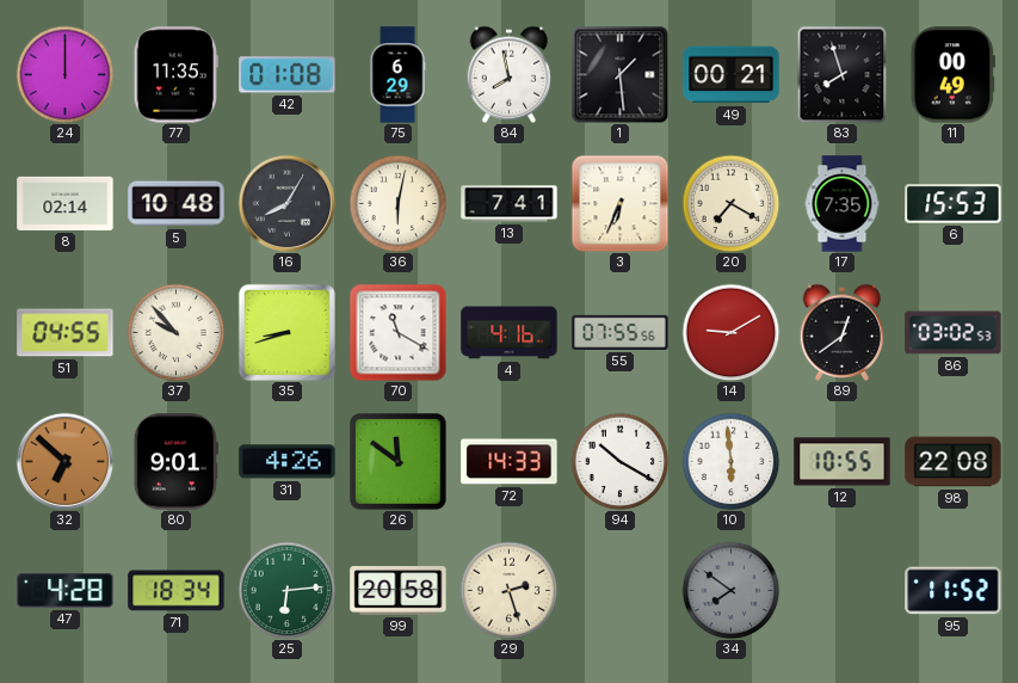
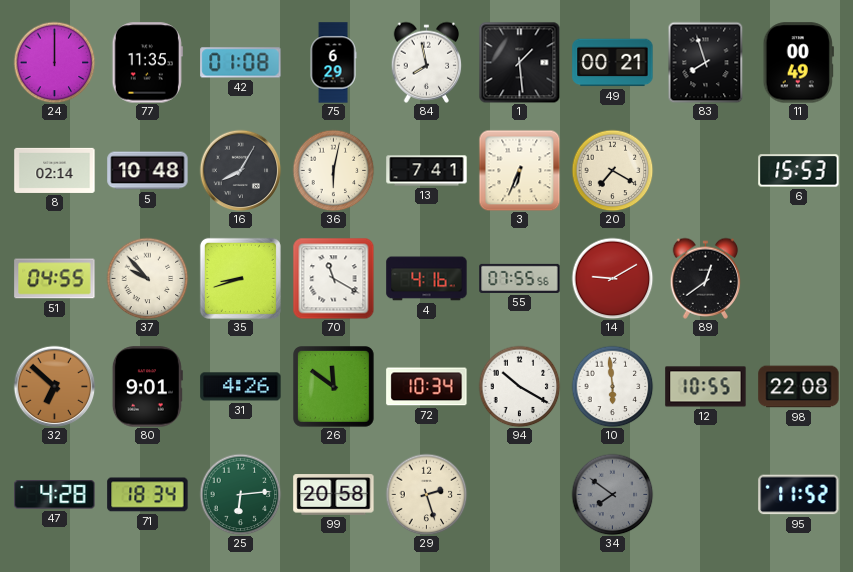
17: 7:35 -> none
86: 03:02 -> none
72: 14:33 -> 10:34
